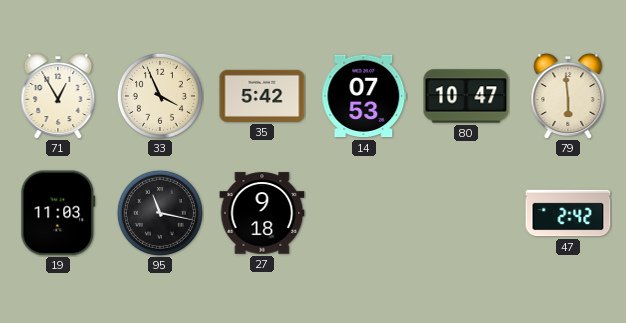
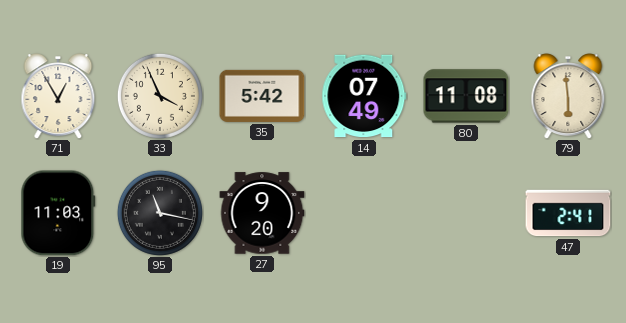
14: 07:53 -> 07:49
80: 10:47 -> 11:08
27: 9:18 -> 9:20
47: 2:42 -> 2:41
